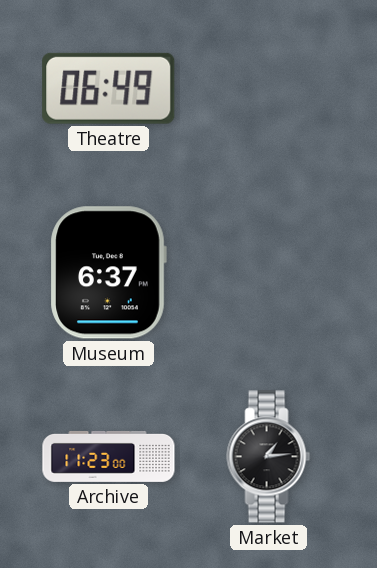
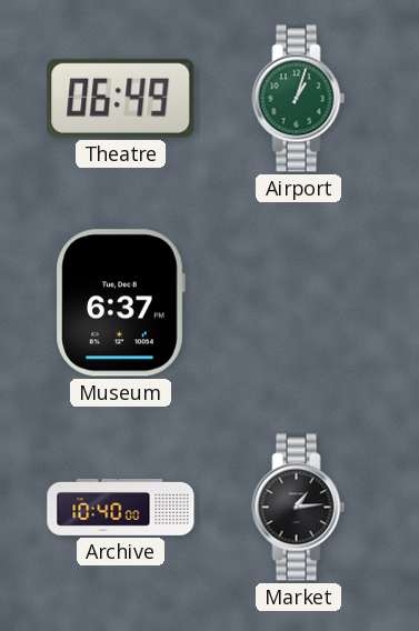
Airport: none -> 1:03
Archive: 11:23 -> 10:40
